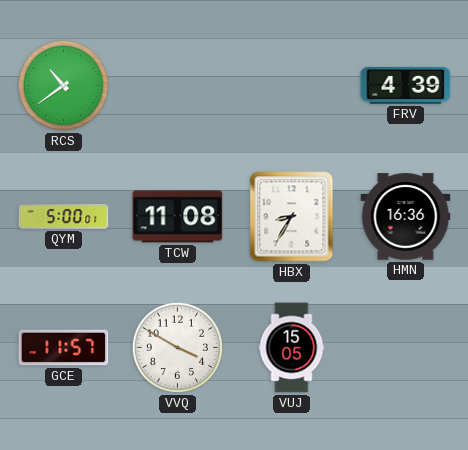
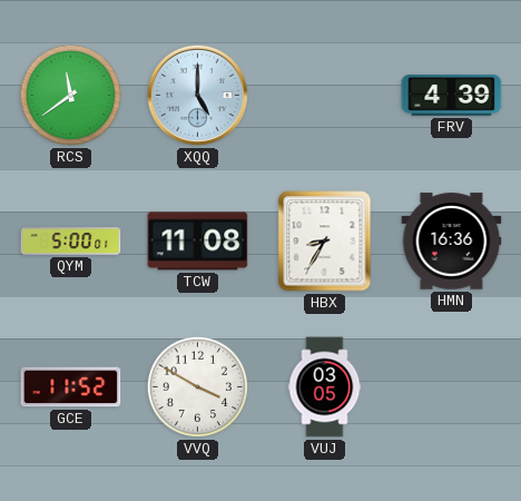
RCS: 10:39 -> 11:39
XQQ: none -> 5:00
GCE: 11:57 -> 11:52
VUJ: 15:05 -> 03:05
